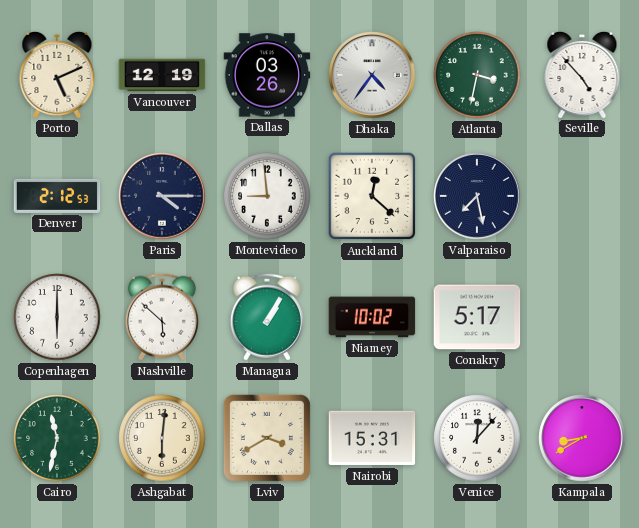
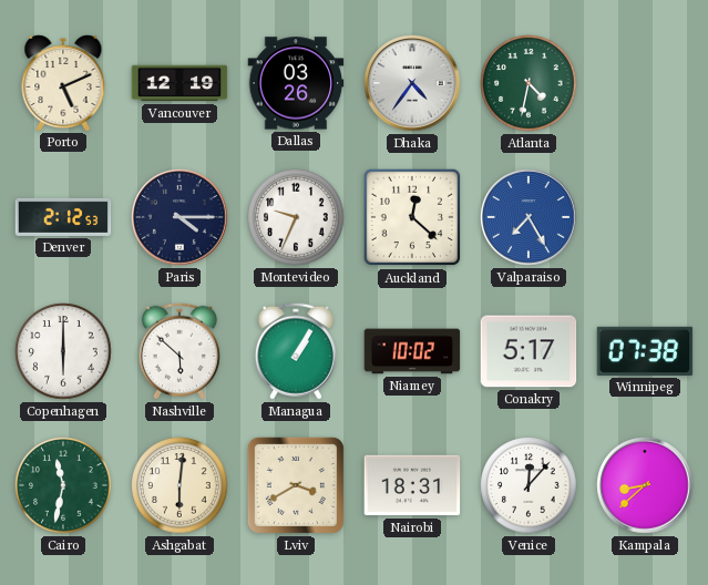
Atlanta: 3:32 -> 4:32
Seville: 4:53 -> none
Montevideo: 8:59 -> 9:34
Valparaiso: 7:28 -> 7:25
Valparaiso dial: navy -> blue
Winnipeg: none -> 07:38
Nairobi: 15:31 -> 18:31
Kampala: 8:40 -> 8:38
